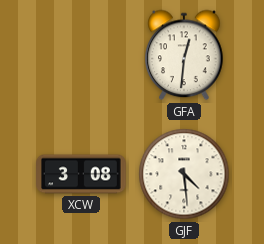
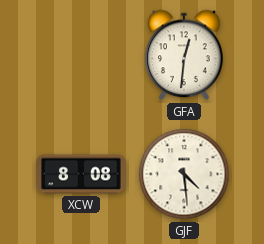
XCW: 3:08 -> 8:08
